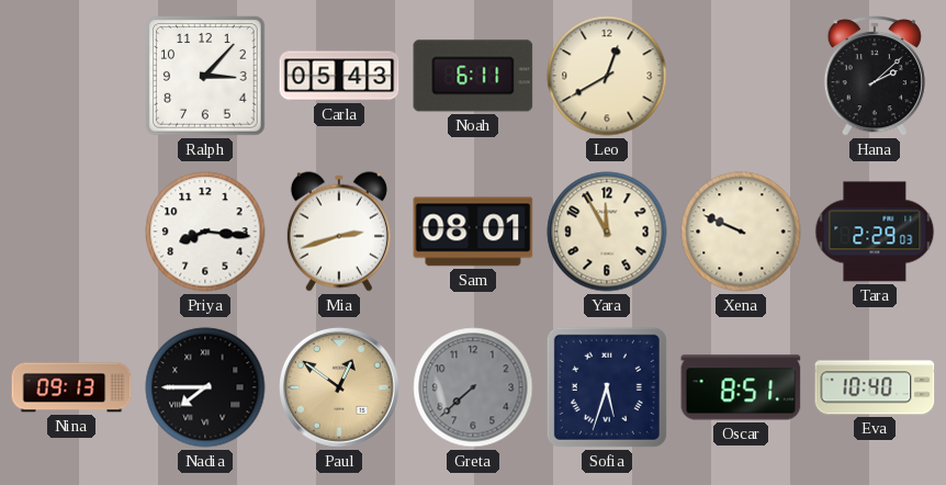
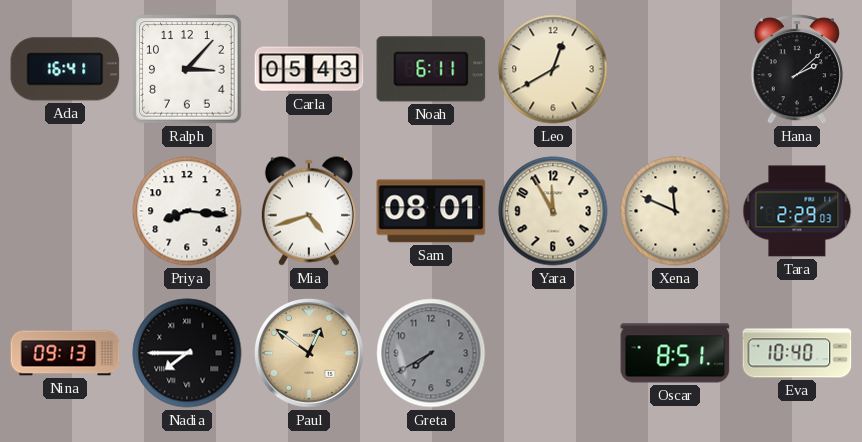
Ada: none -> 16:41
Mia: 2:42 -> 4:42
Xena: 9:49 -> 11:49
Greta: 7:38 -> 7:40
Sofia: 5:33 -> none
